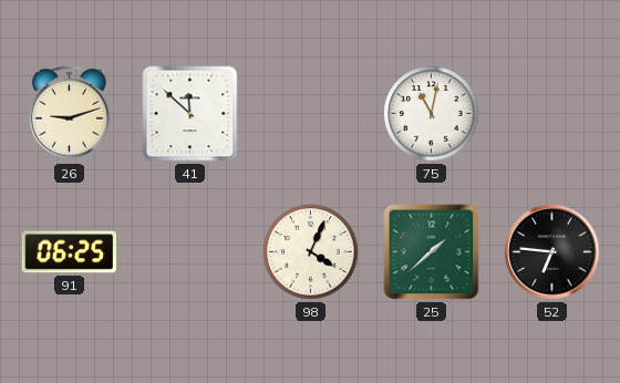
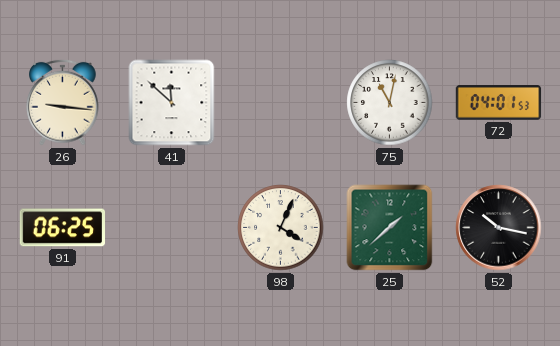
26: 9:12 -> 9:16
72: none -> 04:01
52: 6:46 -> 10:17
